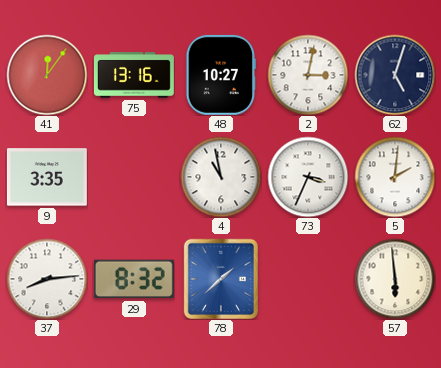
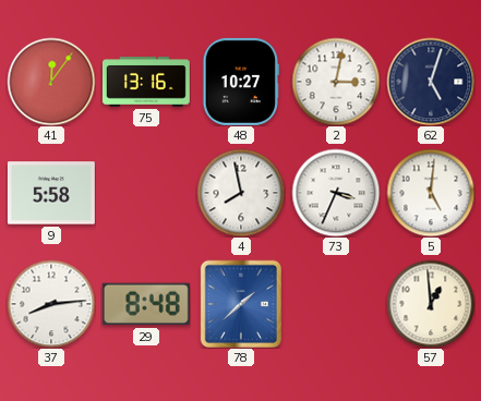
9: 3:35 -> 5:58
4: 10:58 -> 7:58
5: 2:01 -> 5:01
29: 8:32 -> 8:48
57: 5:59 -> 12:59
